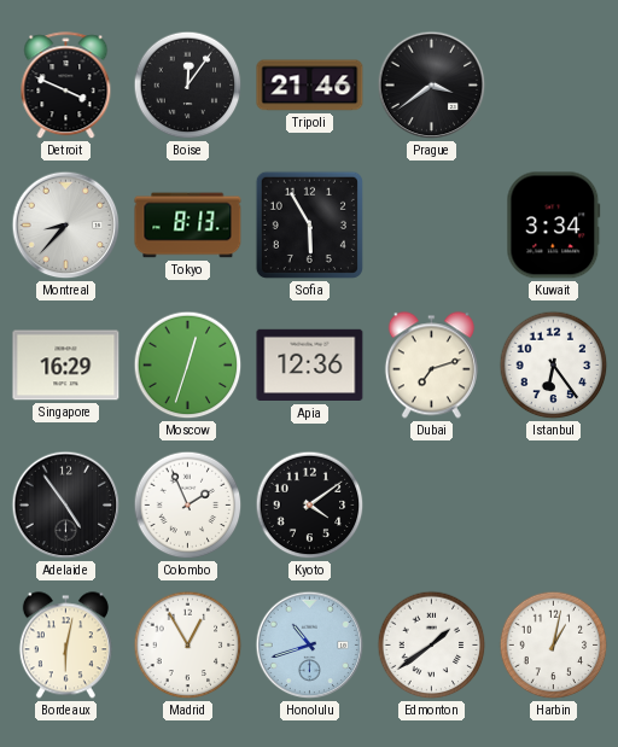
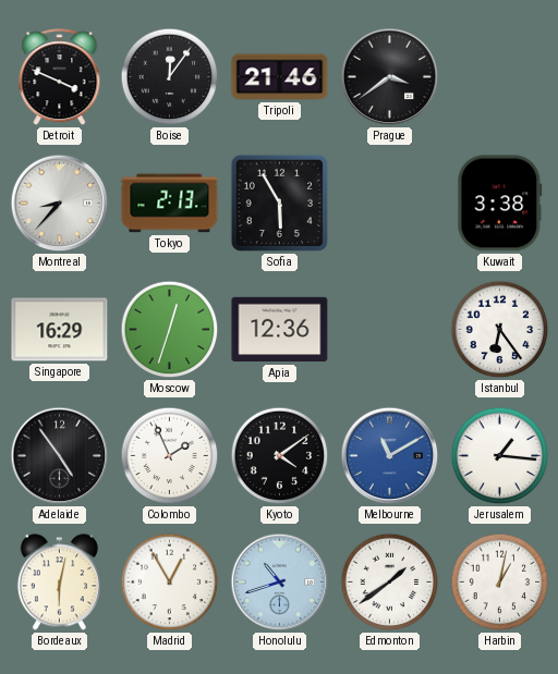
Tokyo: 8:13 -> 2:13
Kuwait: 3:34 -> 3:38
Dubai: 7:12 -> none
Melbourne: none -> 11:10
Jerusalem: none -> 1:16
